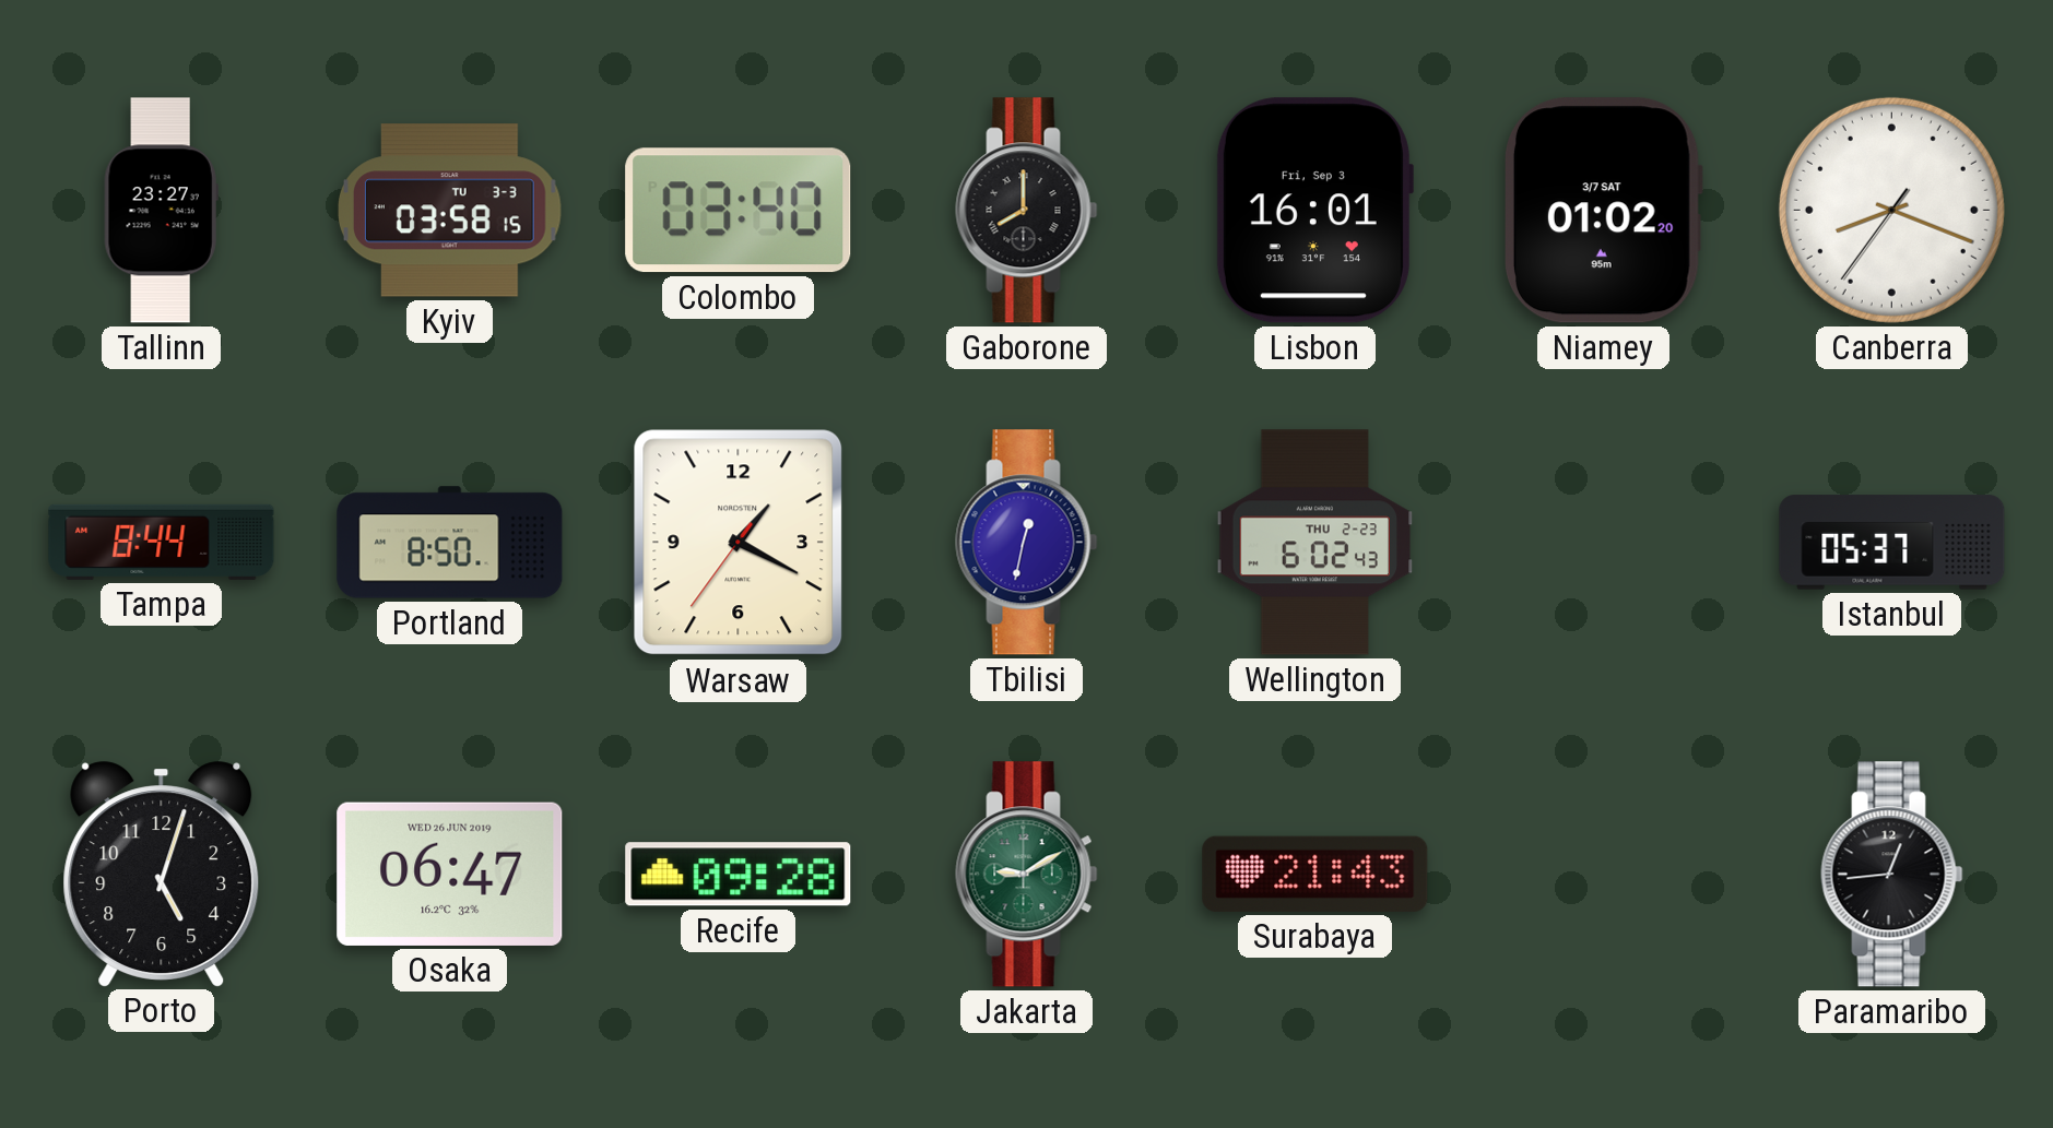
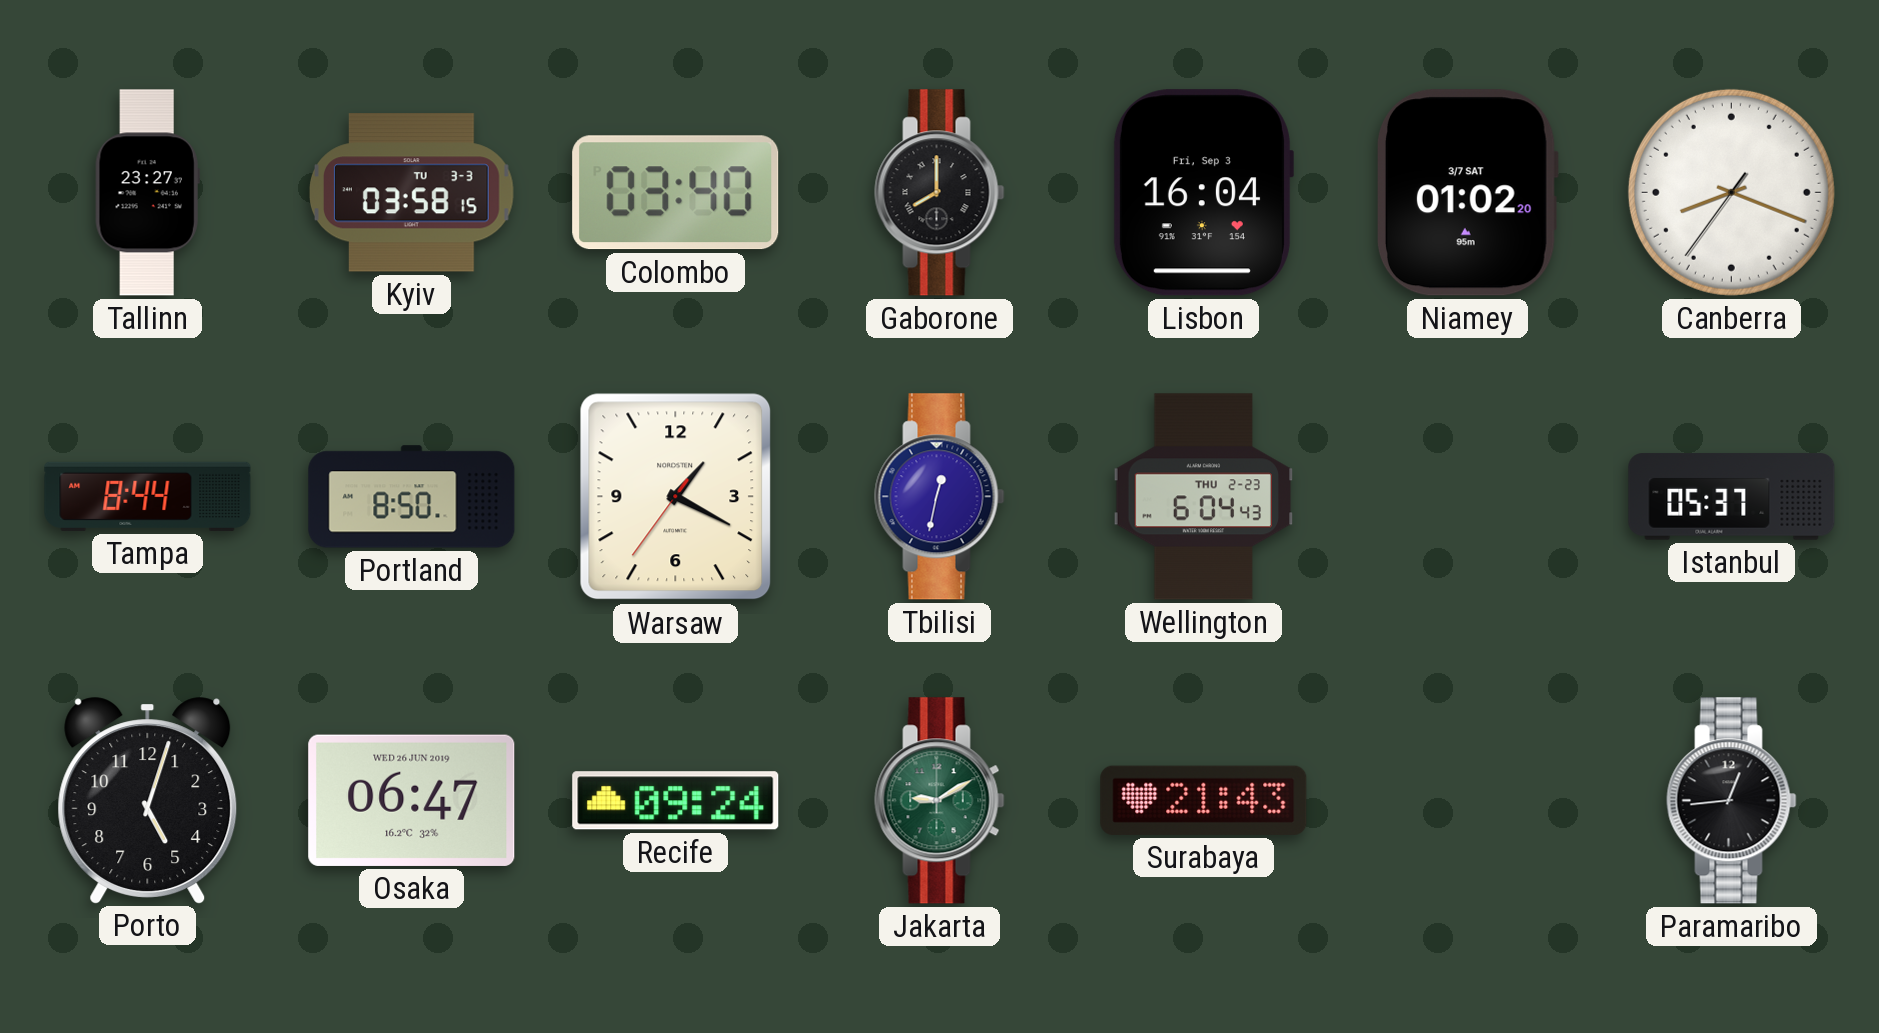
Lisbon: 16:01 -> 16:04
Wellington: 6:02 -> 6:04
Recife: 09:28 -> 09:24
